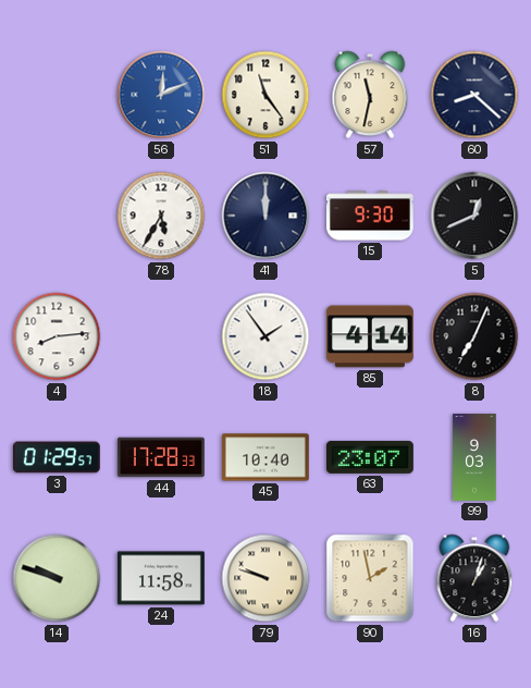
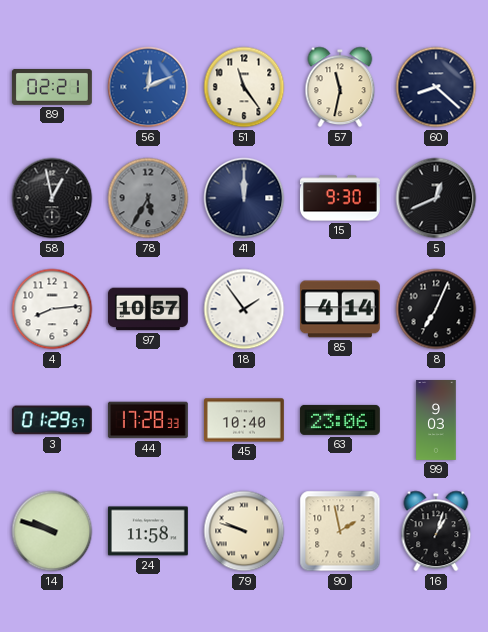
89: none -> 02:21
58: none -> 12:58
78 dial: white -> grey
97: none -> 10:57
63: 23:07 -> 23:06
